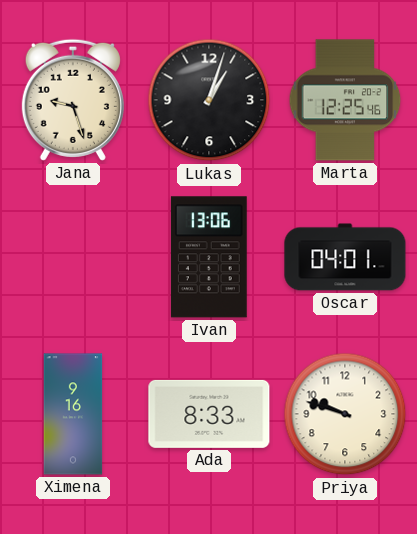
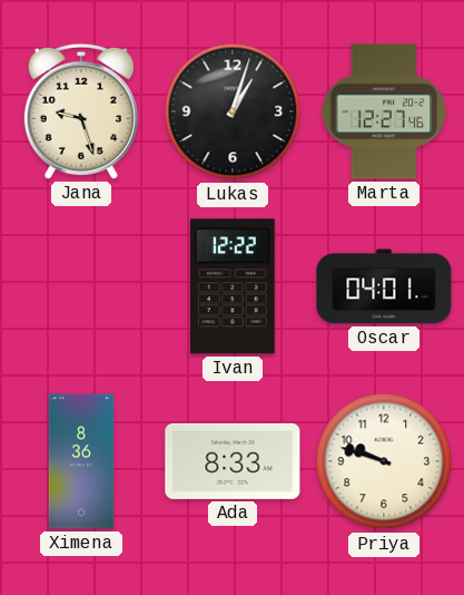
Marta: 12:25 -> 12:27
Ivan: 13:06 -> 12:22
Ximena: 9:16 -> 8:36
